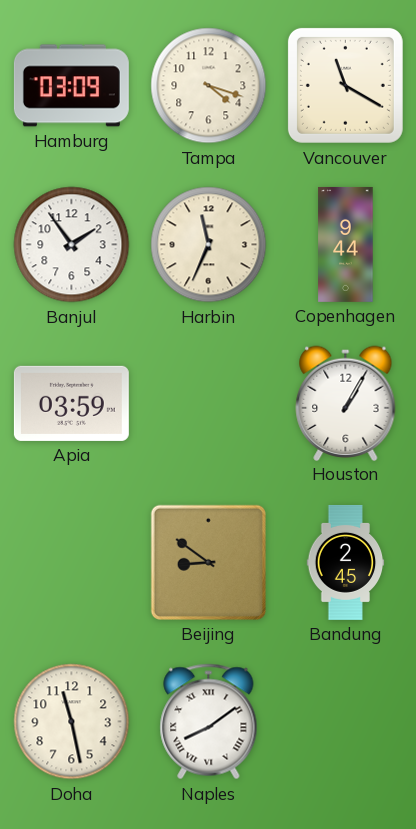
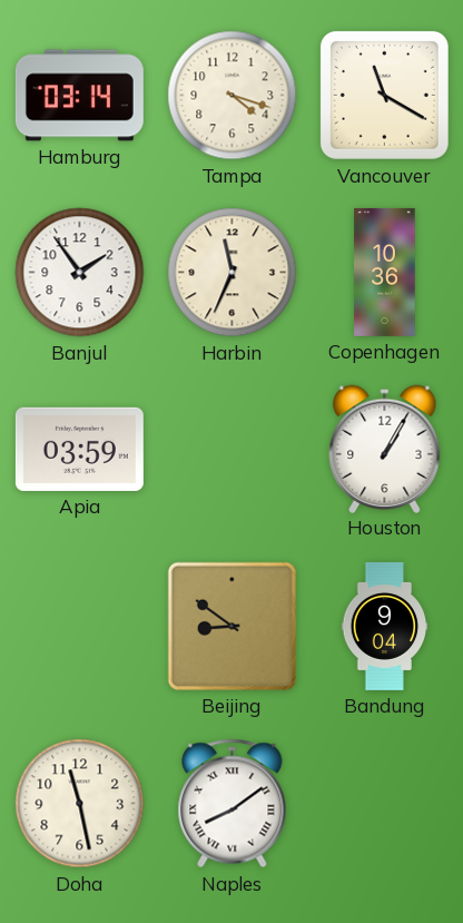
Hamburg: 03:09 -> 03:14
Copenhagen: 9:44 -> 10:36
Bandung: 2:45 -> 9:04
